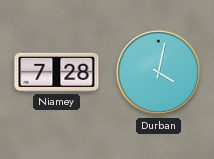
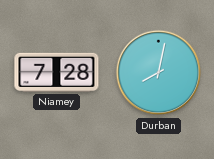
Durban: 4:02 -> 8:02
